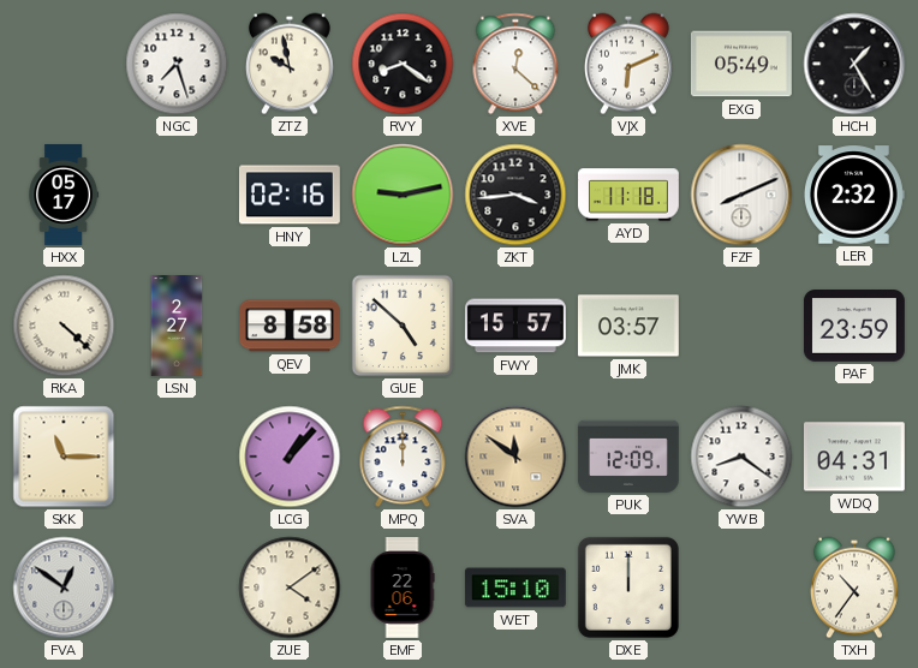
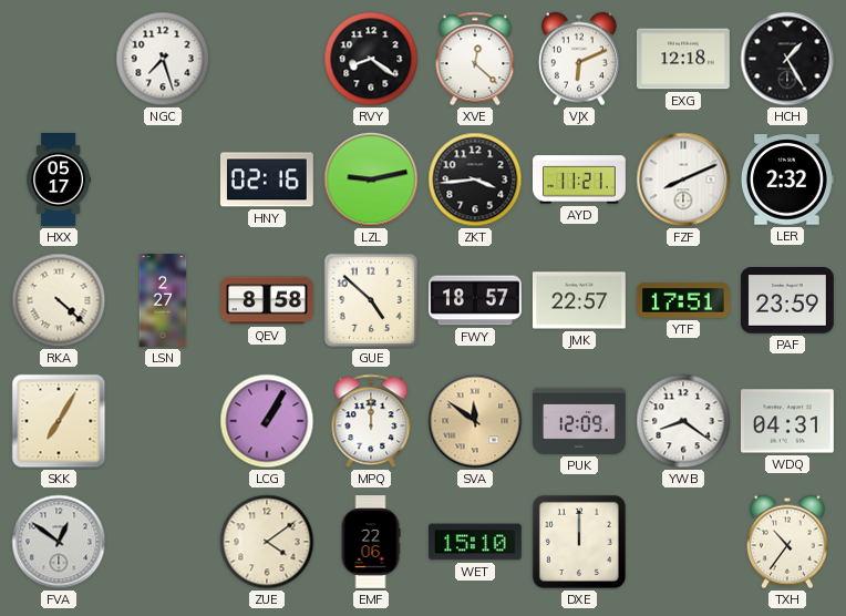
ZTZ: 9:58 -> none
EXG: 05:49 -> 12:18
AYD: 11:18 -> 11:21
FWY: 15:57 -> 18:57
JMK: 03:57 -> 22:57
YTF: none -> 17:51
SKK: 11:15 -> 7:05
LCG: 1:07 -> 1:05
